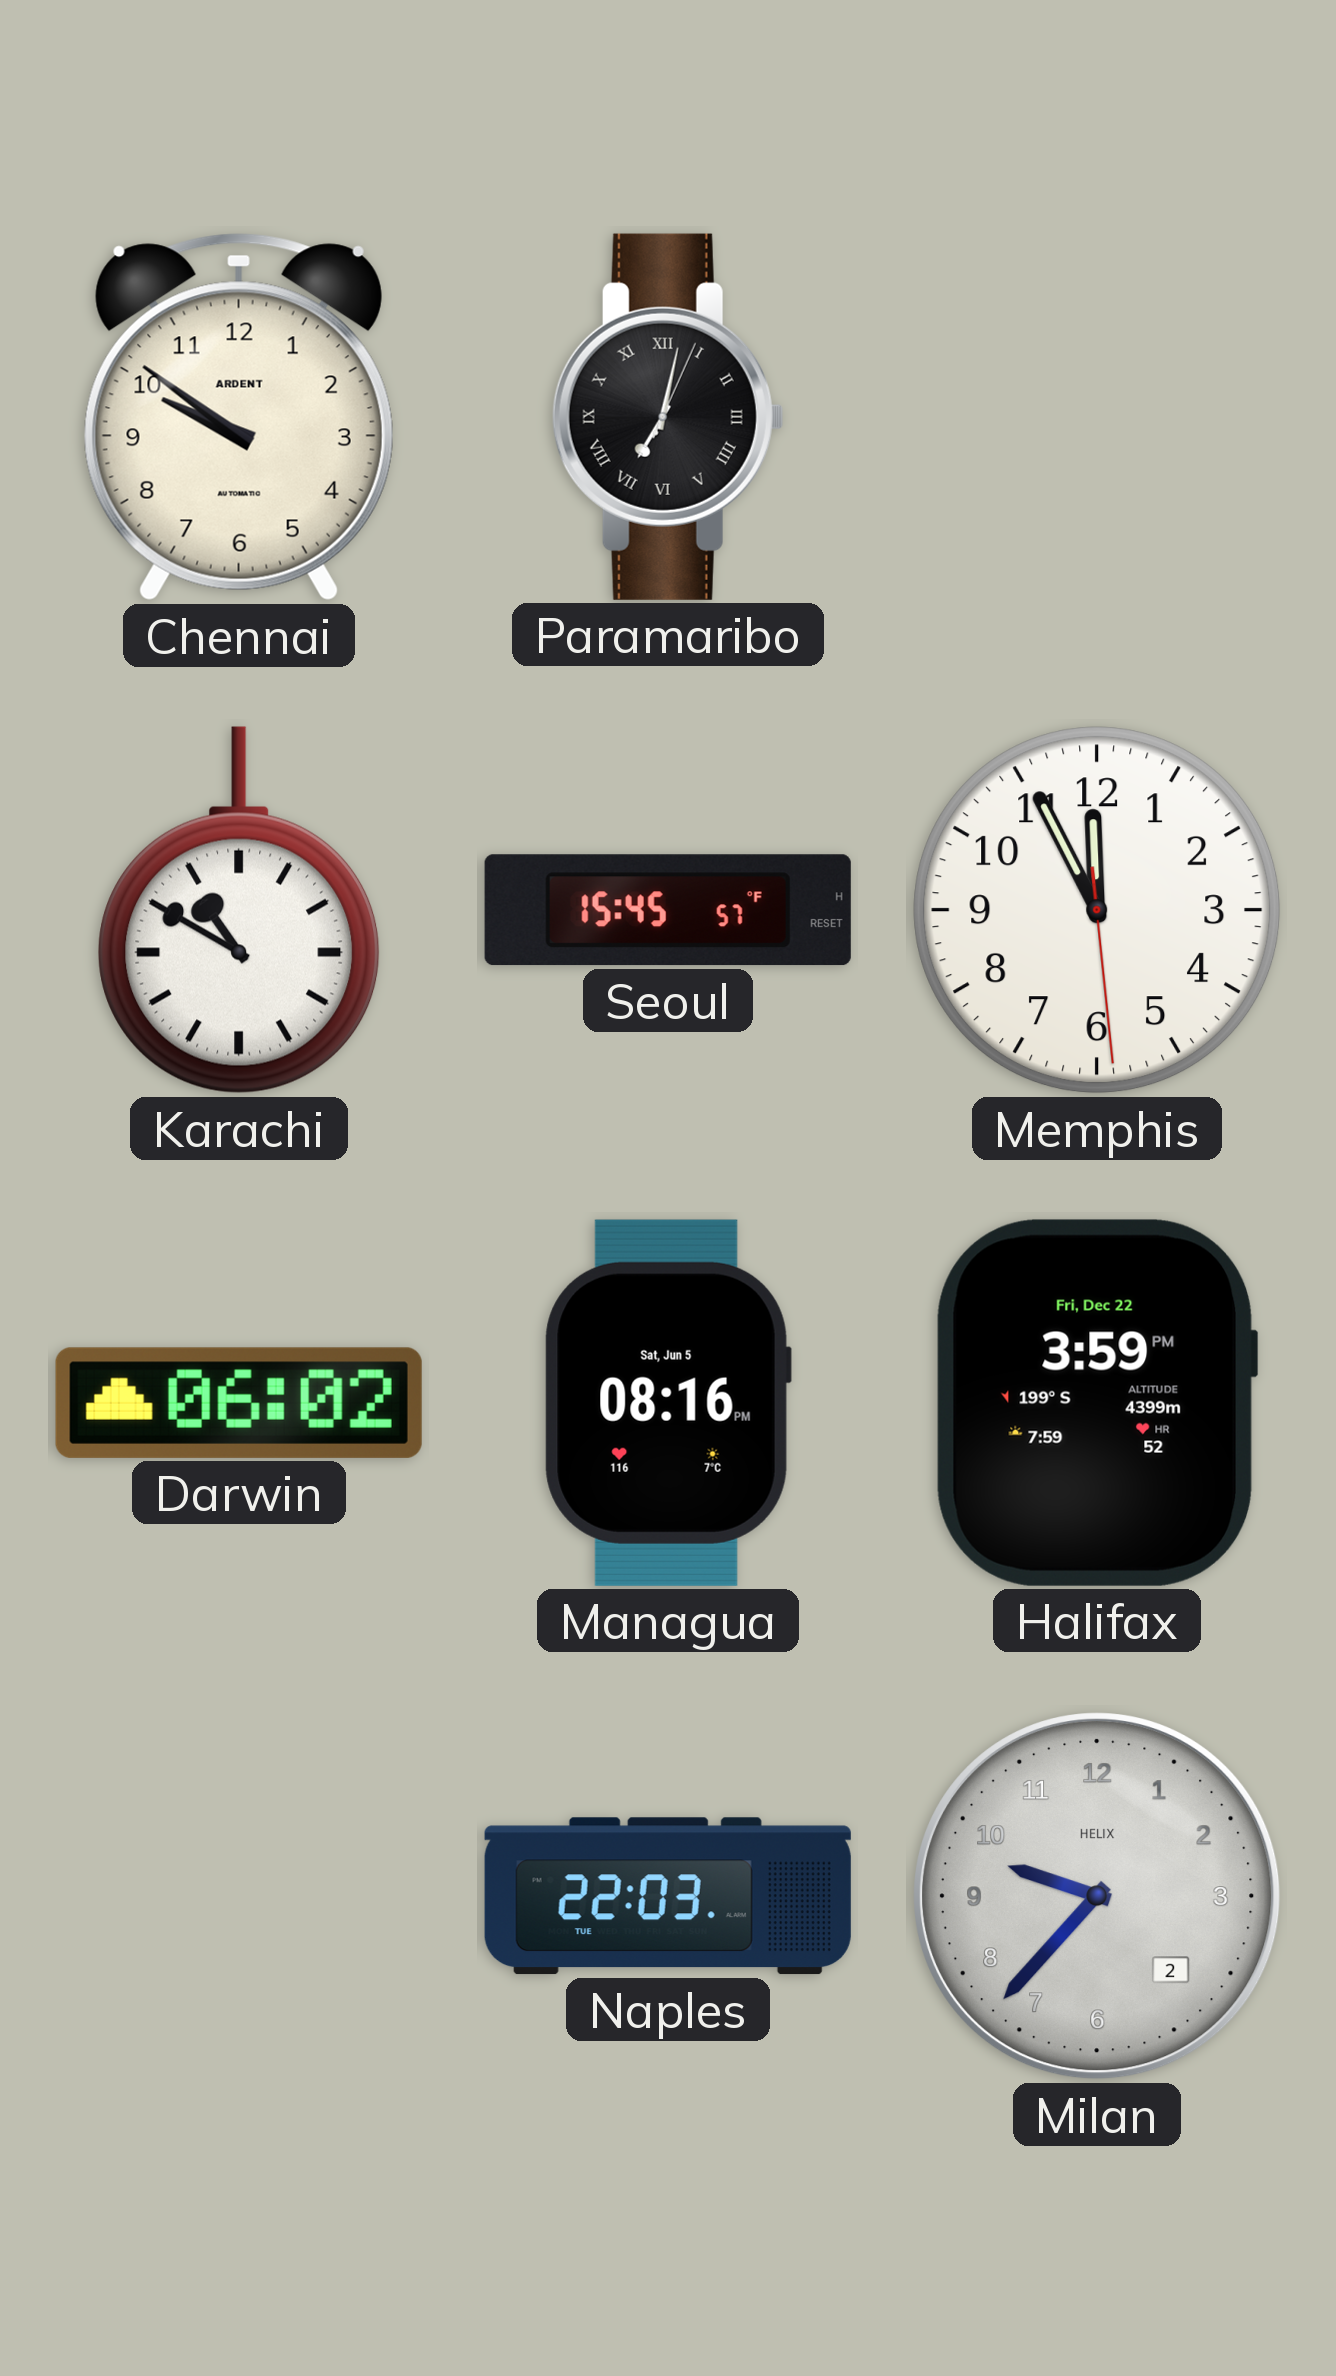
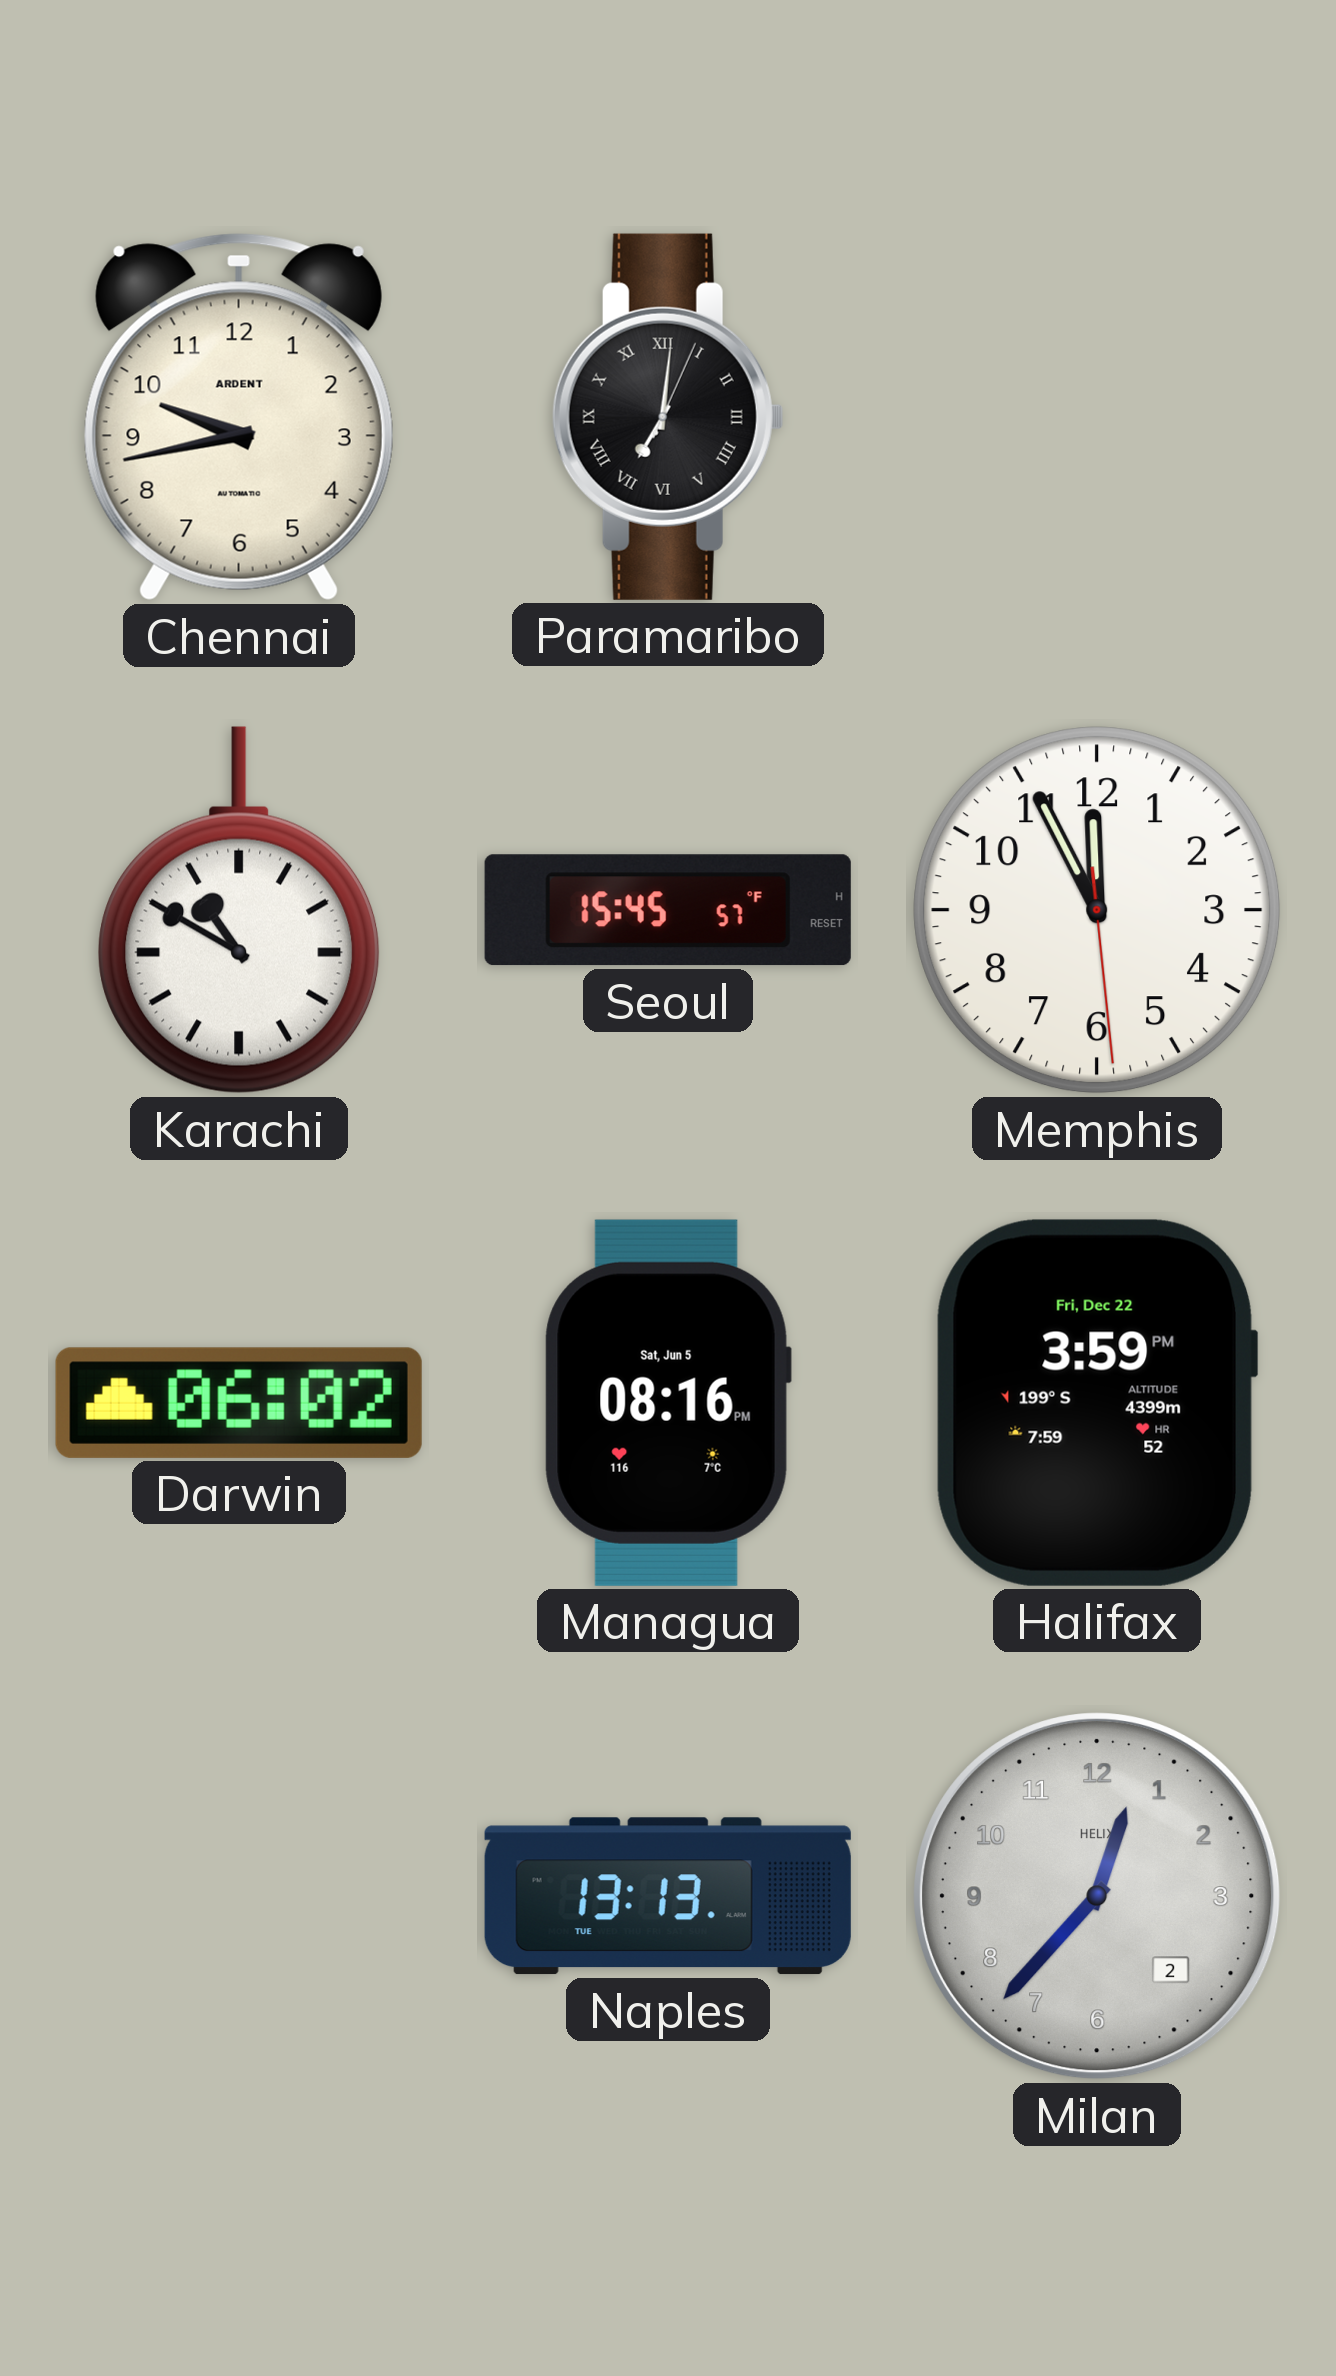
Chennai: 9:51 -> 9:43
Paramaribo: 7:02 -> 7:01
Naples: 22:03 -> 13:13
Milan: 9:37 -> 12:37
